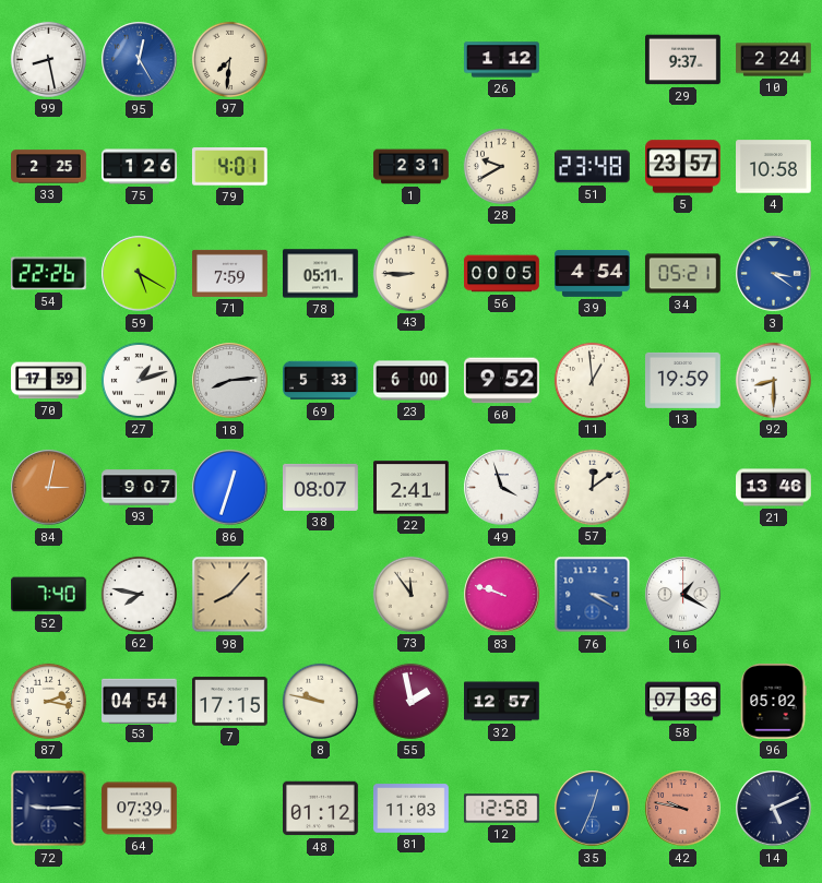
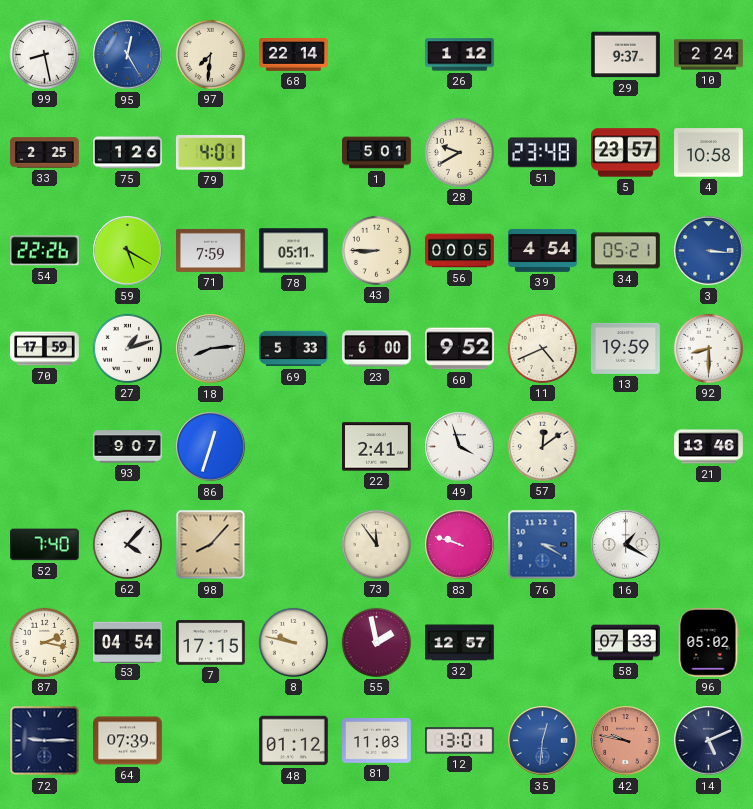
68: none -> 22:14
1: 2:31 -> 5:01
3: 3:21 -> 3:16
11: 12:59 -> 4:41
84: 3:02 -> none
38: 08:07 -> none
62: 7:47 -> 4:07
58: 07:36 -> 07:33
12: 12:58 -> 13:01
35: 12:34 -> 12:31
